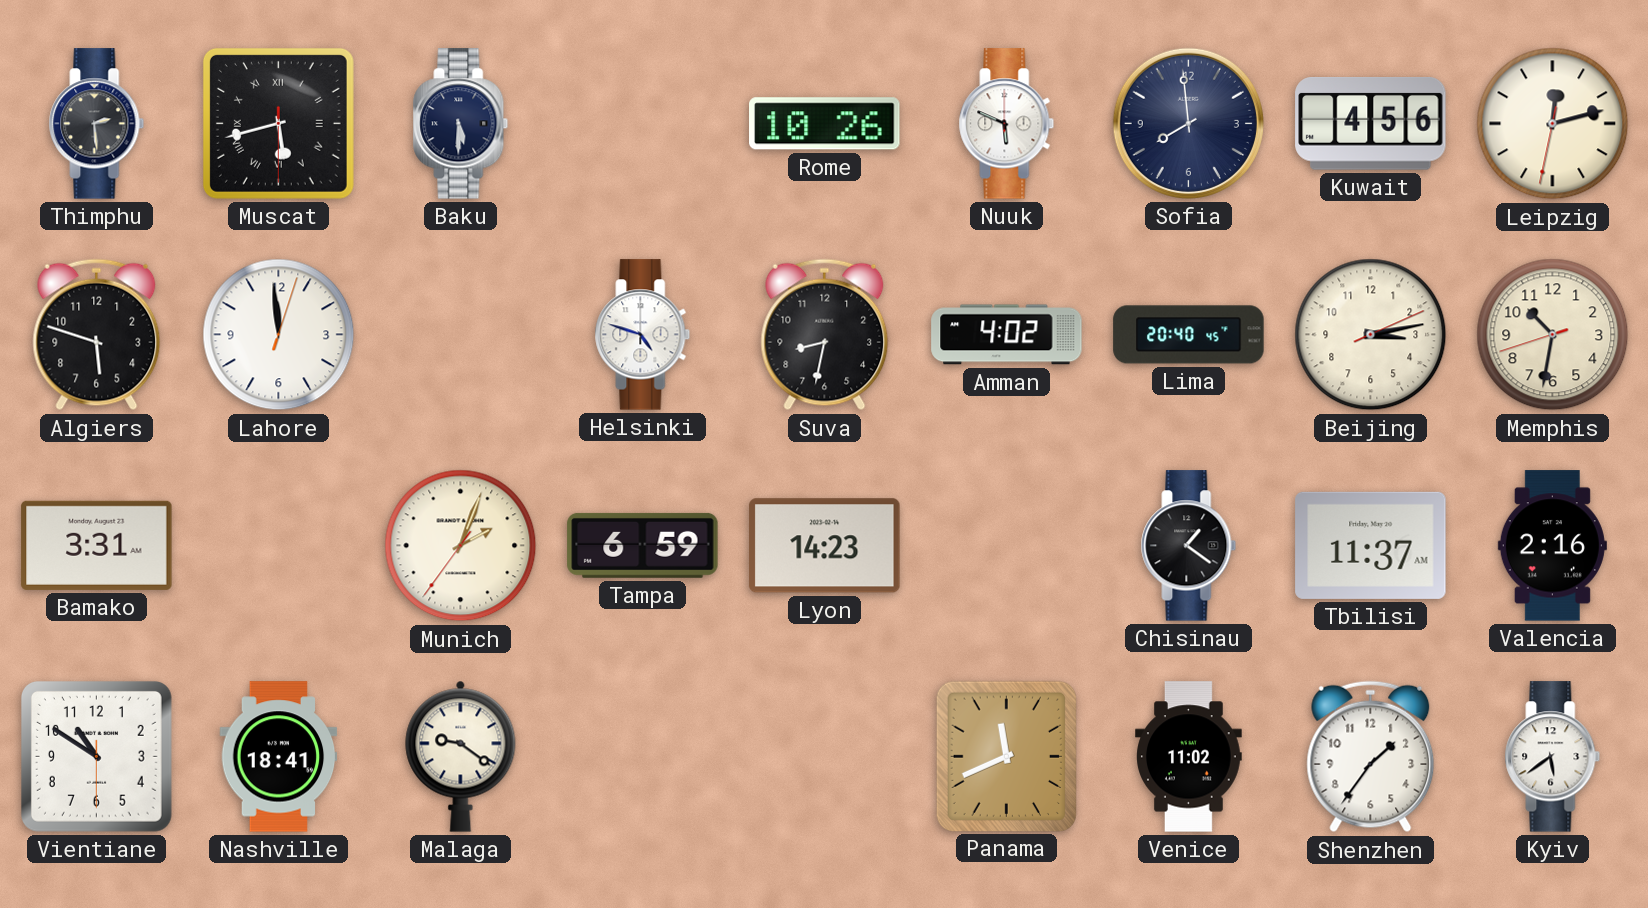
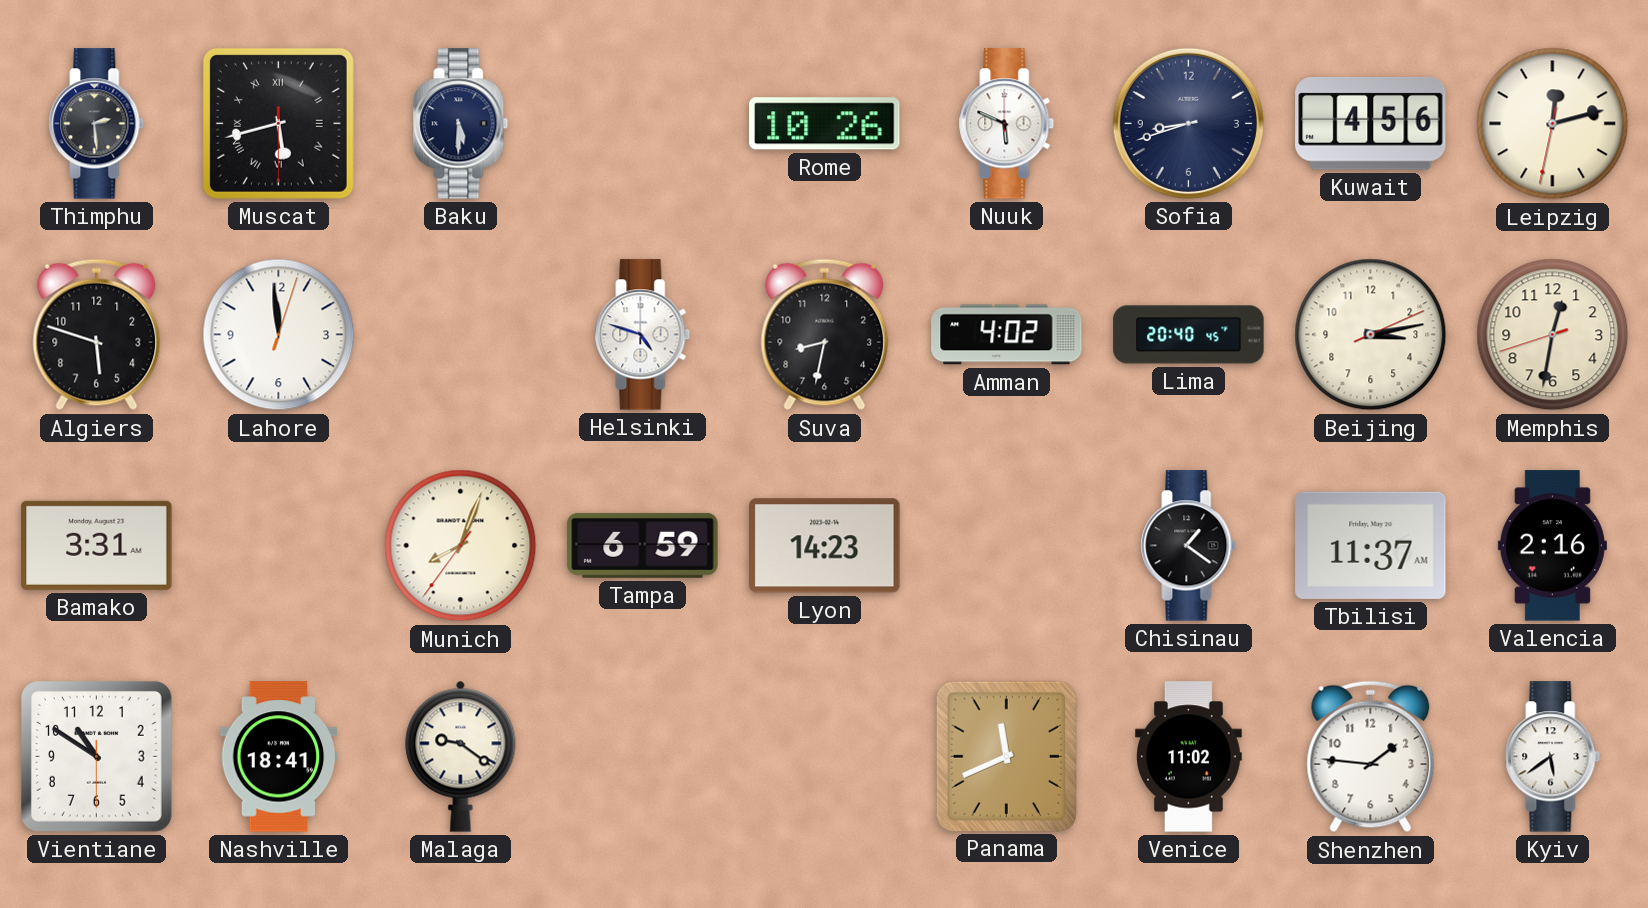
Sofia: 7:59 -> 8:42
Memphis: 10:31 -> 12:31
Munich: 2:03 -> 8:03
Shenzhen: 1:36 -> 1:46
